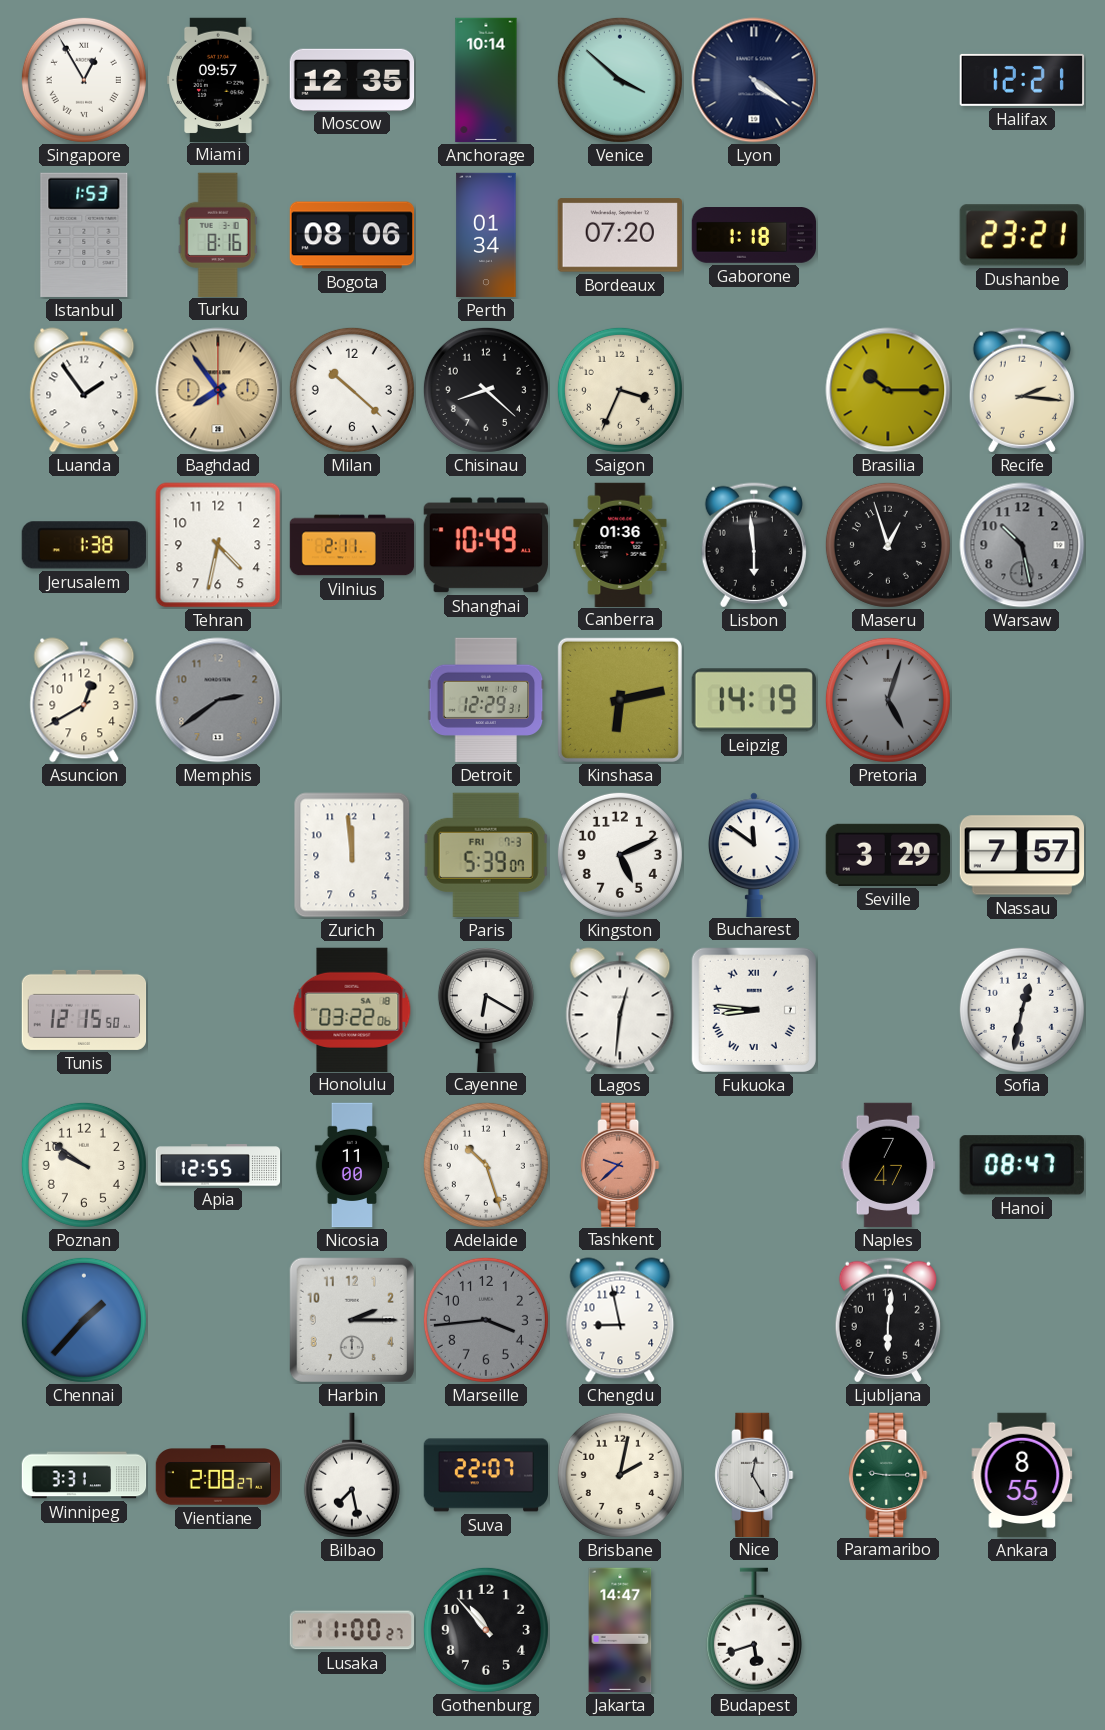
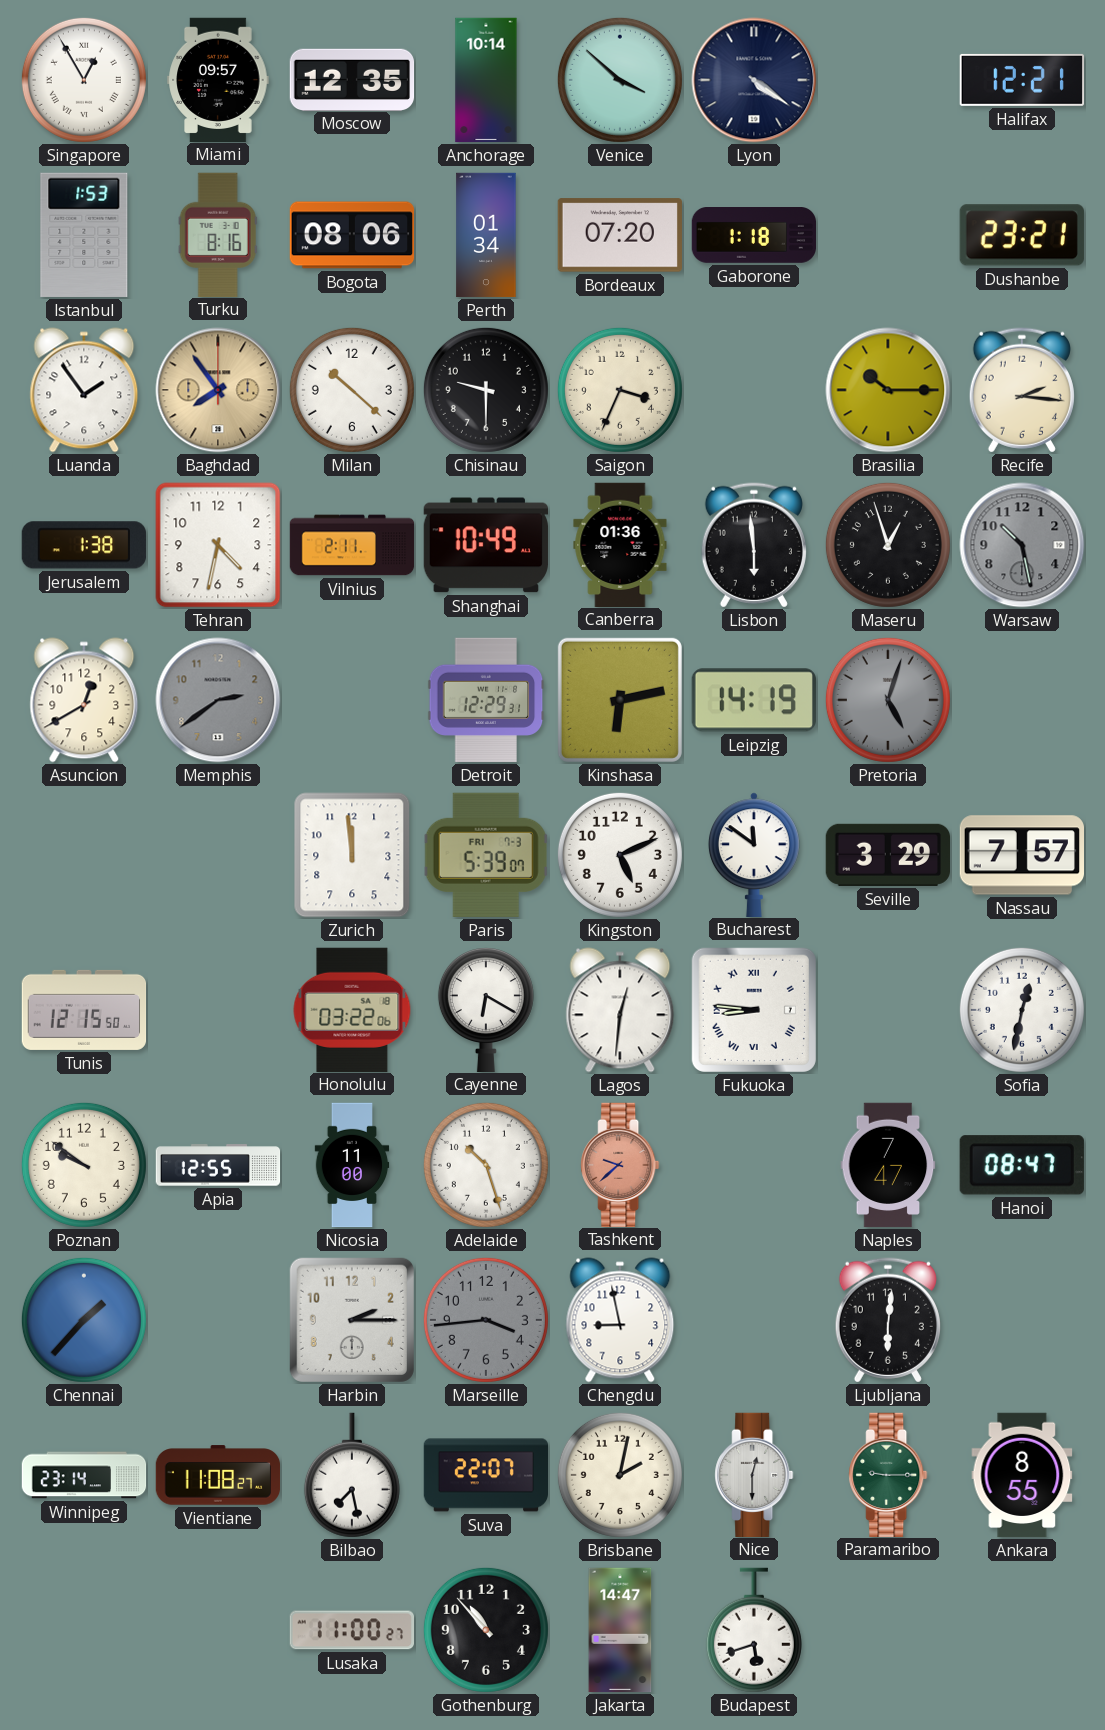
Chisinau: 8:22 -> 9:30
Winnipeg: 3:31 -> 23:14
Vientiane: 2:08 -> 11:08
Nice: 12:25 -> 12:30
